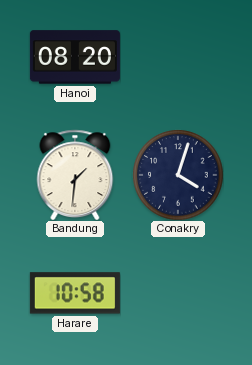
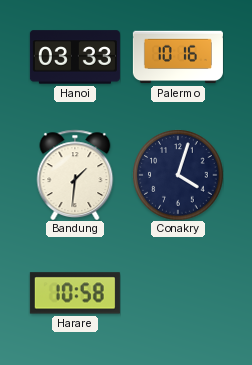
Hanoi: 08:20 -> 03:33
Palermo: none -> 10:16
